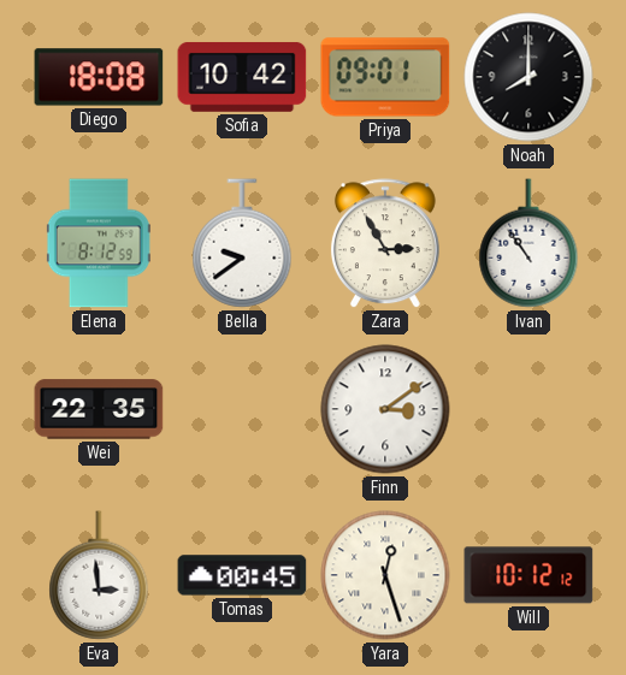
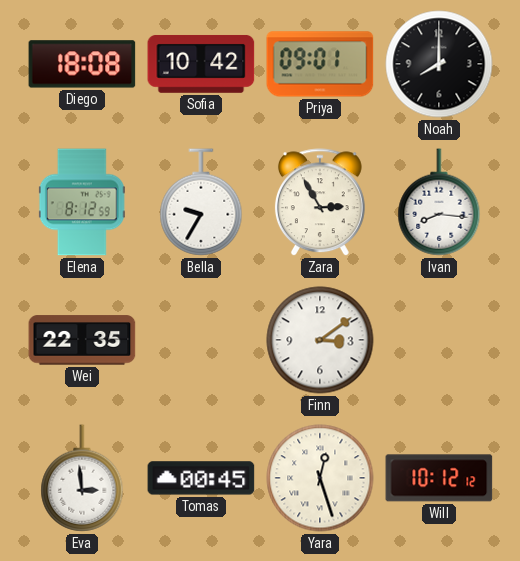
Bella: 9:39 -> 9:35
Ivan: 10:54 -> 8:16
